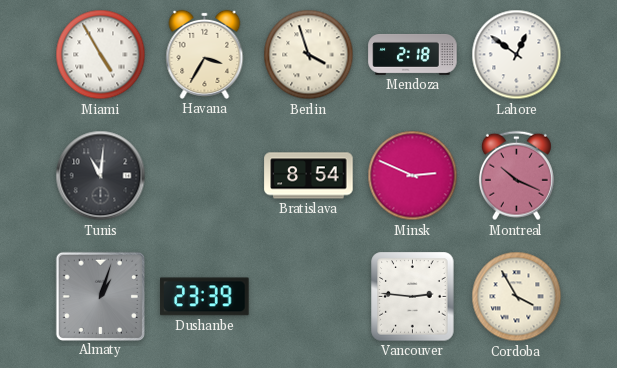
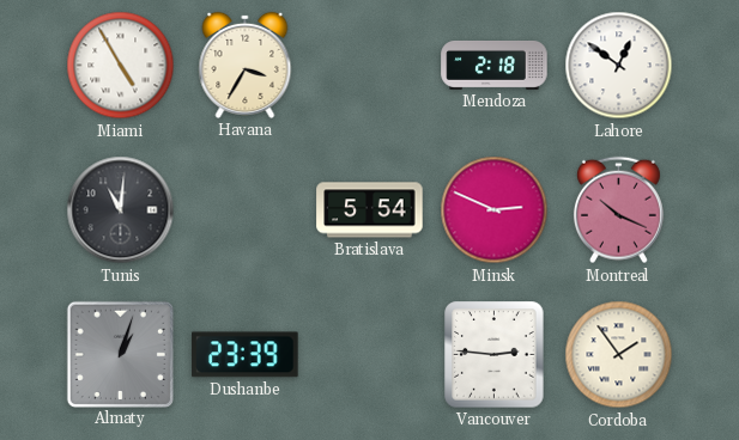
Berlin: 3:57 -> none
Bratislava: 8:54 -> 5:54
Cordoba: 3:55 -> 1:54
